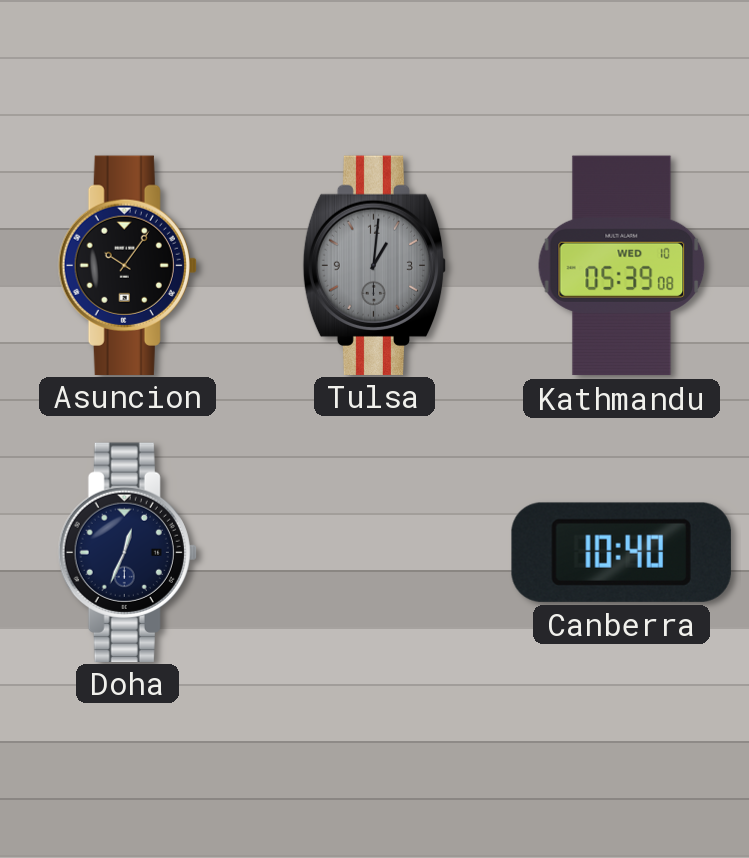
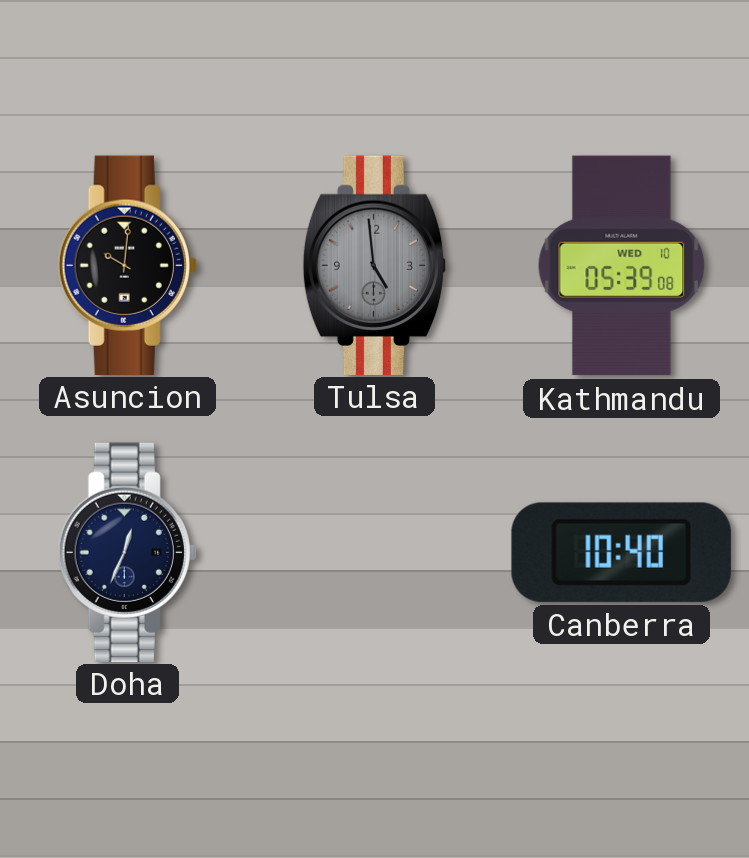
Asuncion: 10:06 -> 10:01
Tulsa: 1:01 -> 4:59
